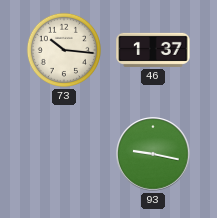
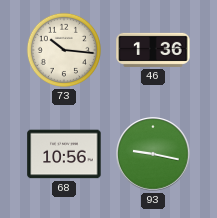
46: 1:37 -> 1:36
68: none -> 10:56
